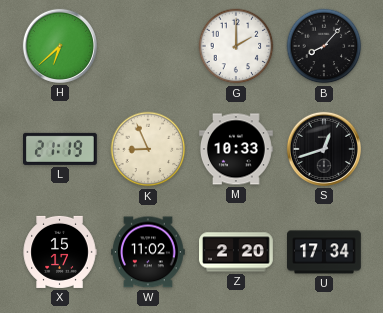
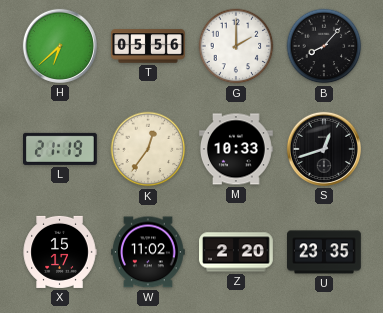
T: none -> 05:56
K: 8:56 -> 12:36
U: 17:34 -> 23:35
